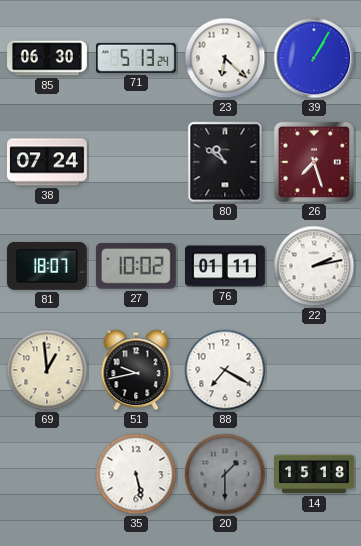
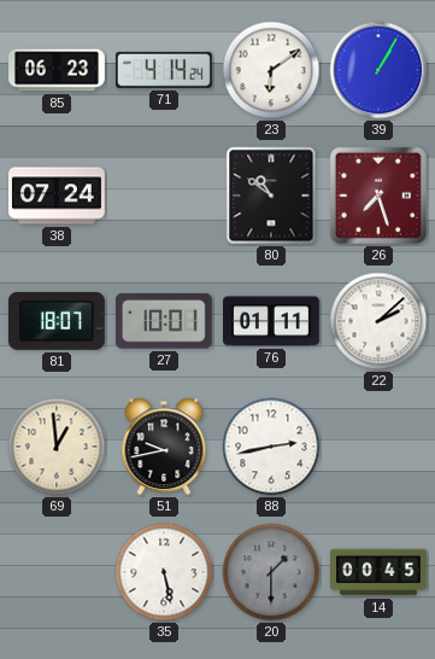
85: 06:30 -> 06:23
71: 5:13 -> 4:14
23: 6:22 -> 6:09
27: 10:02 -> 10:01
22: 2:13 -> 2:08
88: 7:20 -> 2:43
14: 15:18 -> 00:45
